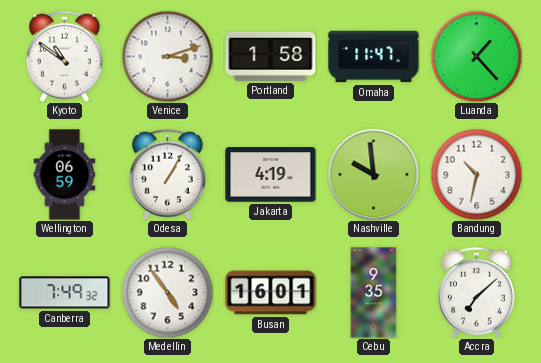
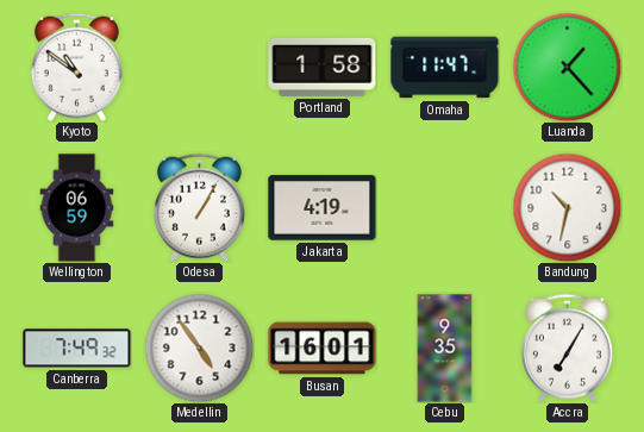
Venice: 3:12 -> none
Nashville: 9:59 -> none
Accra: 7:08 -> 7:05
